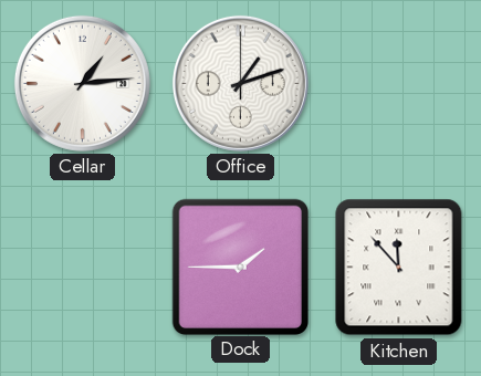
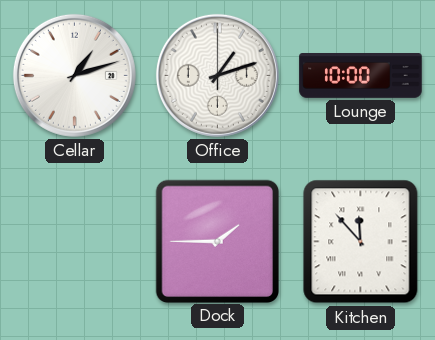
Cellar: 1:14 -> 1:12
Lounge: none -> 10:00
